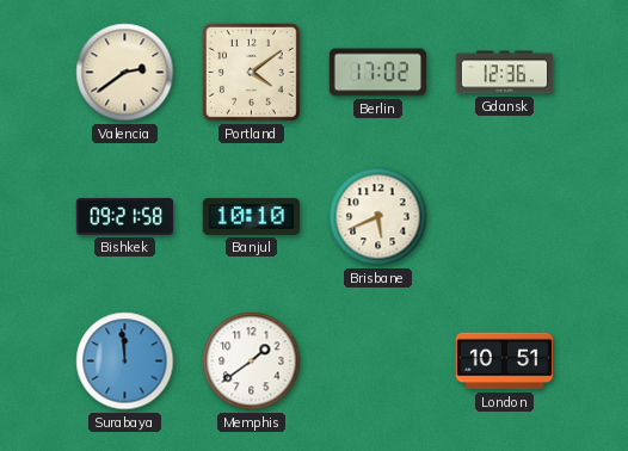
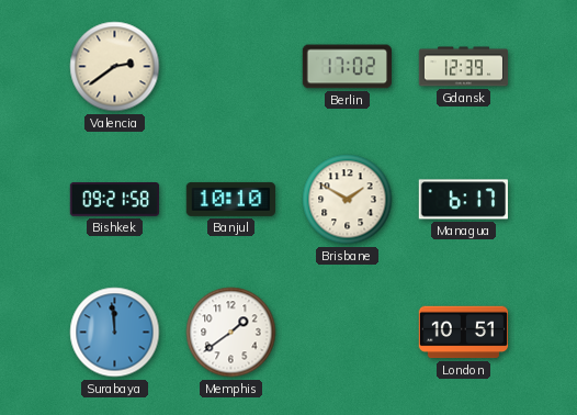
Portland: 4:09 -> none
Gdansk: 12:36 -> 12:39
Brisbane: 5:41 -> 1:50
Managua: none -> 6:17
